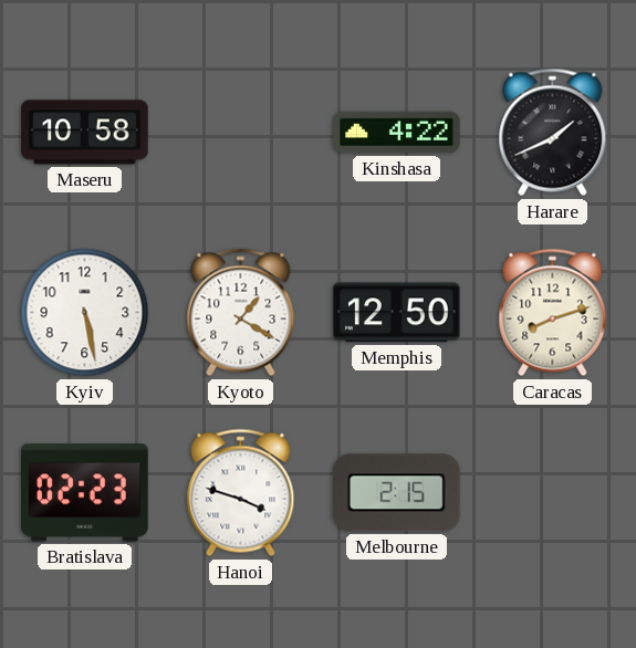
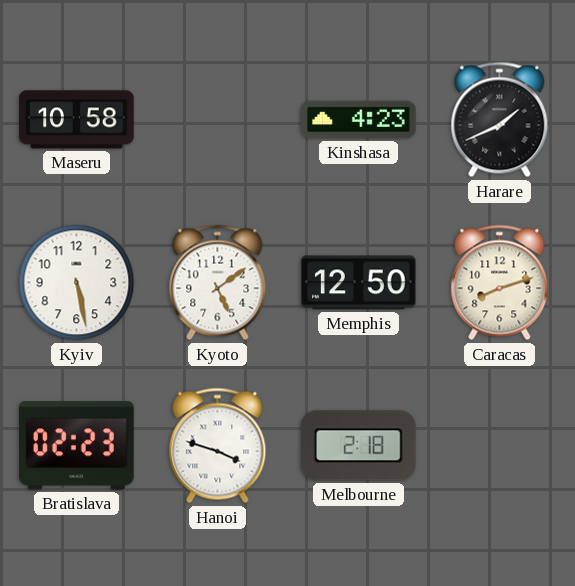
Kinshasa: 4:22 -> 4:23
Kyoto: 1:20 -> 5:09
Melbourne: 2:15 -> 2:18
